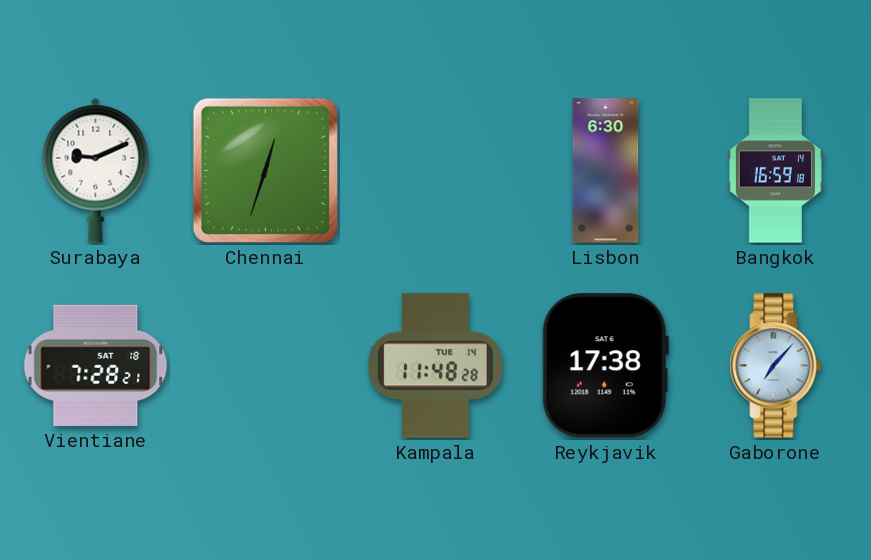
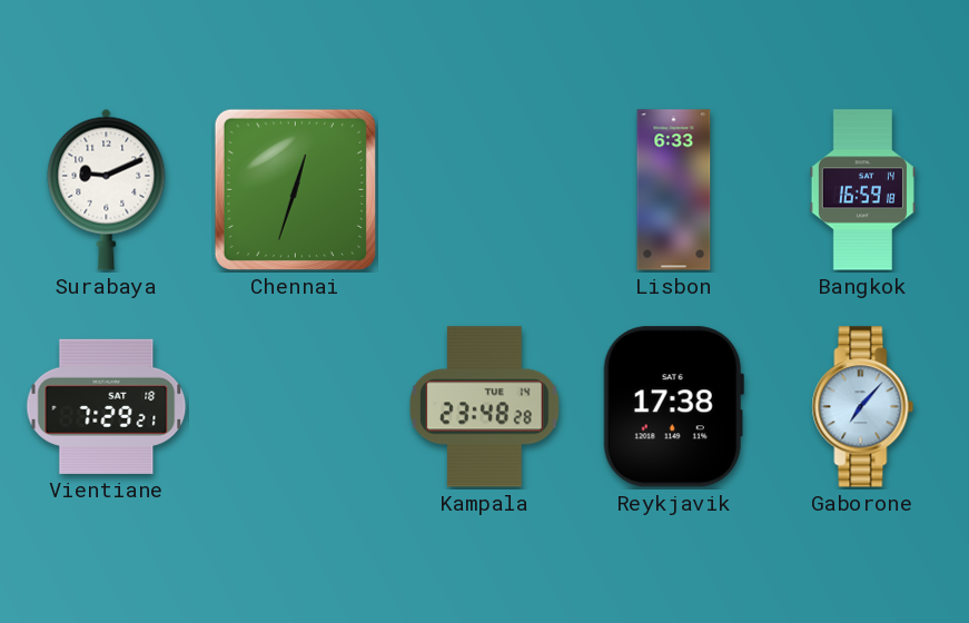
Lisbon: 6:30 -> 6:33
Vientiane: 7:28 -> 7:29
Kampala: 11:48 -> 23:48
